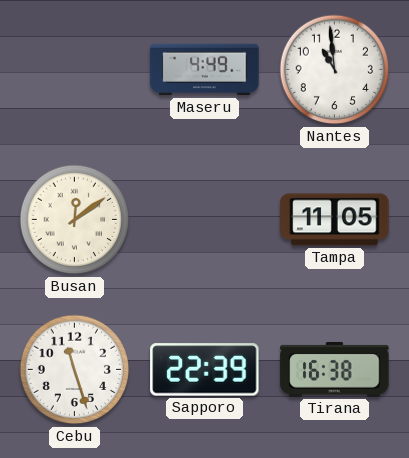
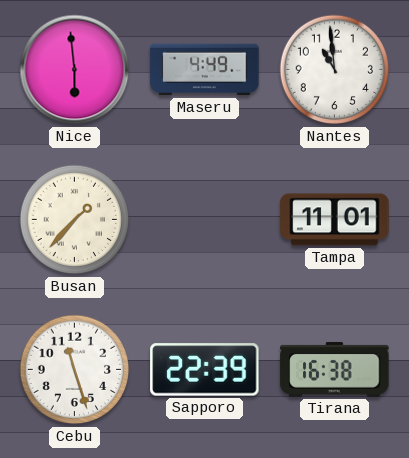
Nice: none -> 5:59
Busan: 12:09 -> 1:37
Tampa: 11:05 -> 11:01
